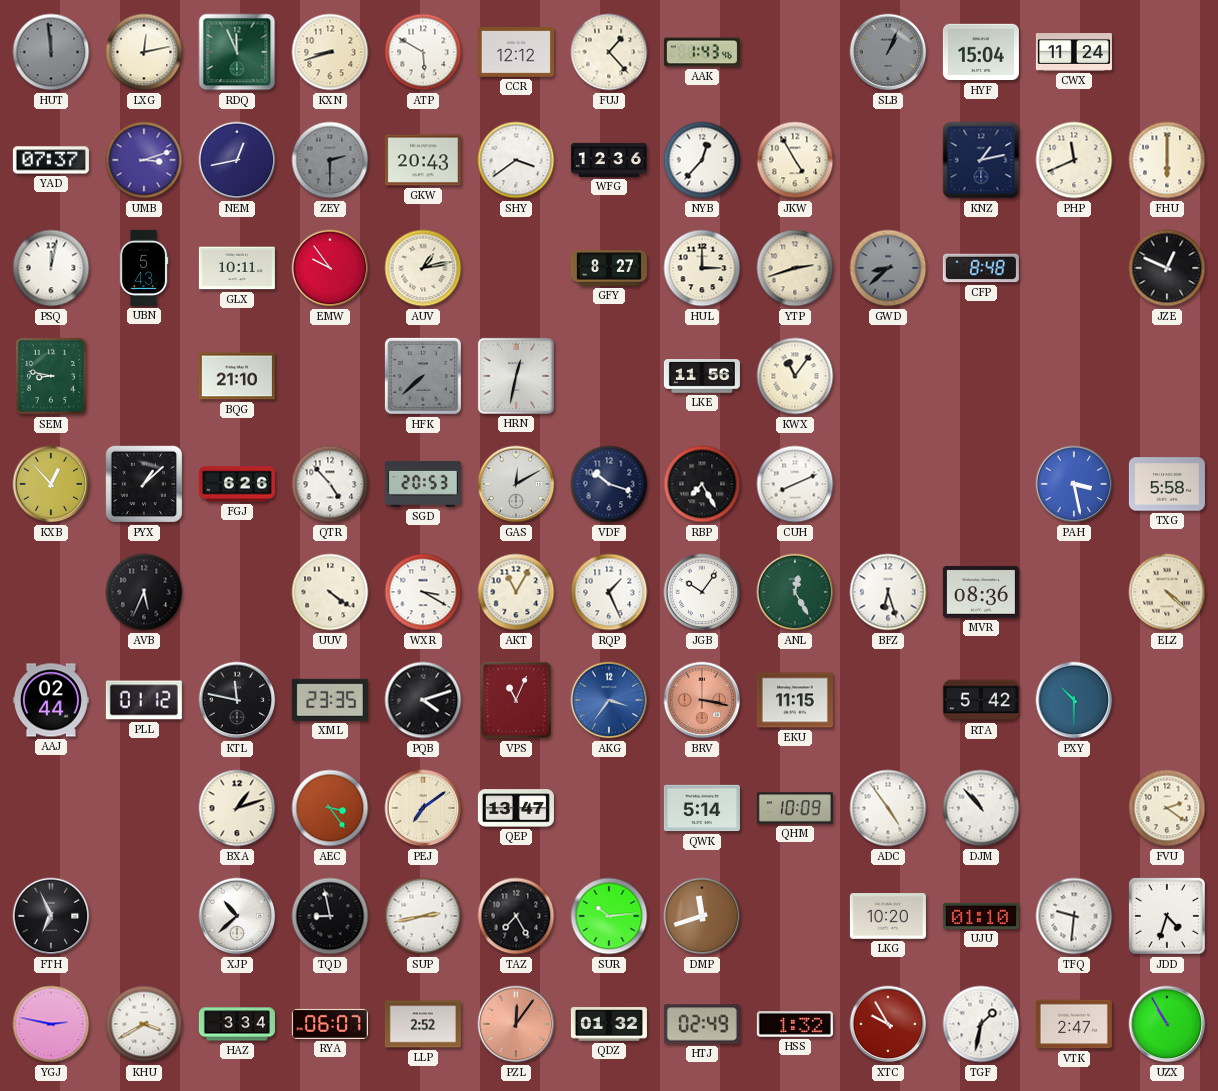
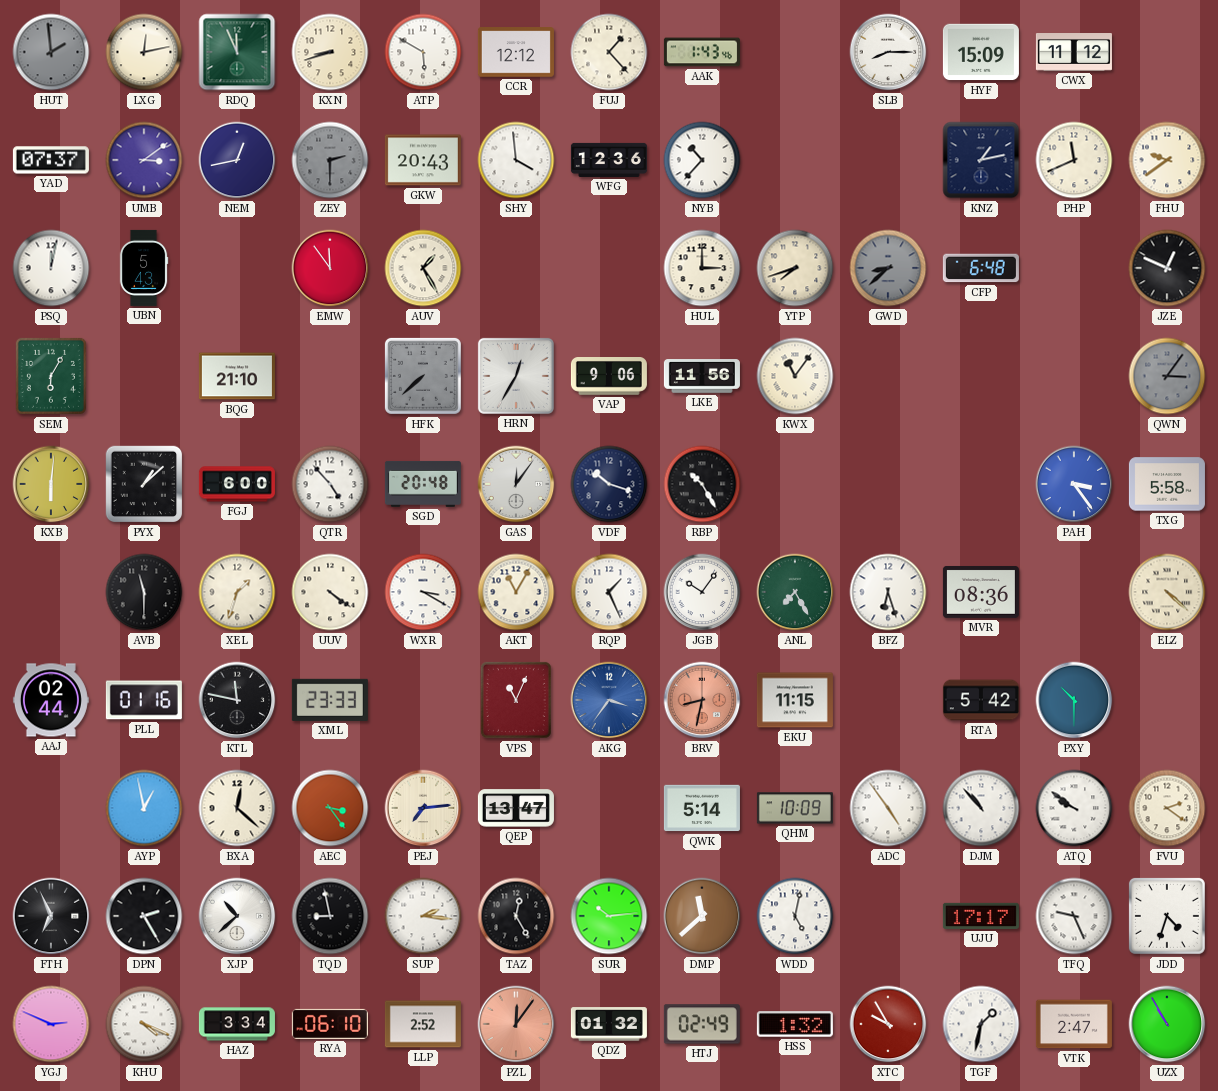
HUT: 11:59 -> 1:59
SLB: 1:04 -> 8:15
SLB dial: grey -> white
HYF: 15:04 -> 15:09
CWX: 11:24 -> 11:12
UMB: 3:12 -> 3:09
SHY: 3:39 -> 3:59
NYB: 12:37 -> 10:37
JKW: 4:55 -> none
FHU: 6:00 -> 9:39
GLX: 10:11 -> none
EMW: 9:54 -> 11:54
AUV: 1:13 -> 1:25
GFY: 8:27 -> none
YTP: 2:42 -> 7:42
CFP: 8:48 -> 6:48
SEM: 8:47 -> 6:05
HRN: 12:32 -> 12:35
VAP: none -> 9:06
QWN: none -> 3:06
KXB: 12:53 -> 6:01
FGJ: 6:26 -> 6:00
SGD: 20:53 -> 20:48
GAS: 12:10 -> 12:06
RBP: 7:25 -> 10:25
CUH: 8:11 -> none
PAH: 3:28 -> 3:24
AVB: 5:34 -> 11:30
XEL: none -> 1:33
ANL: 12:25 -> 7:25
PLL: 01:12 -> 01:16
XML: 23:35 -> 23:33
PQB: 4:12 -> none
BRV: 3:17 -> 8:32
AYP: none -> 12:58
BXA: 1:12 -> 12:22
PEJ: 7:09 -> 7:14
ATQ: none -> 9:51
DPN: none -> 2:25
SUP: 2:43 -> 2:16
TAZ: 7:25 -> 12:25
DMP: 11:42 -> 11:38
WDD: none -> 5:02
LKG: 10:20 -> none
UJU: 01:10 -> 17:17
TFQ: 9:31 -> 9:26
YGJ: 2:47 -> 2:49
KHU: 3:40 -> 4:19
RYA: 06:07 -> 06:10
